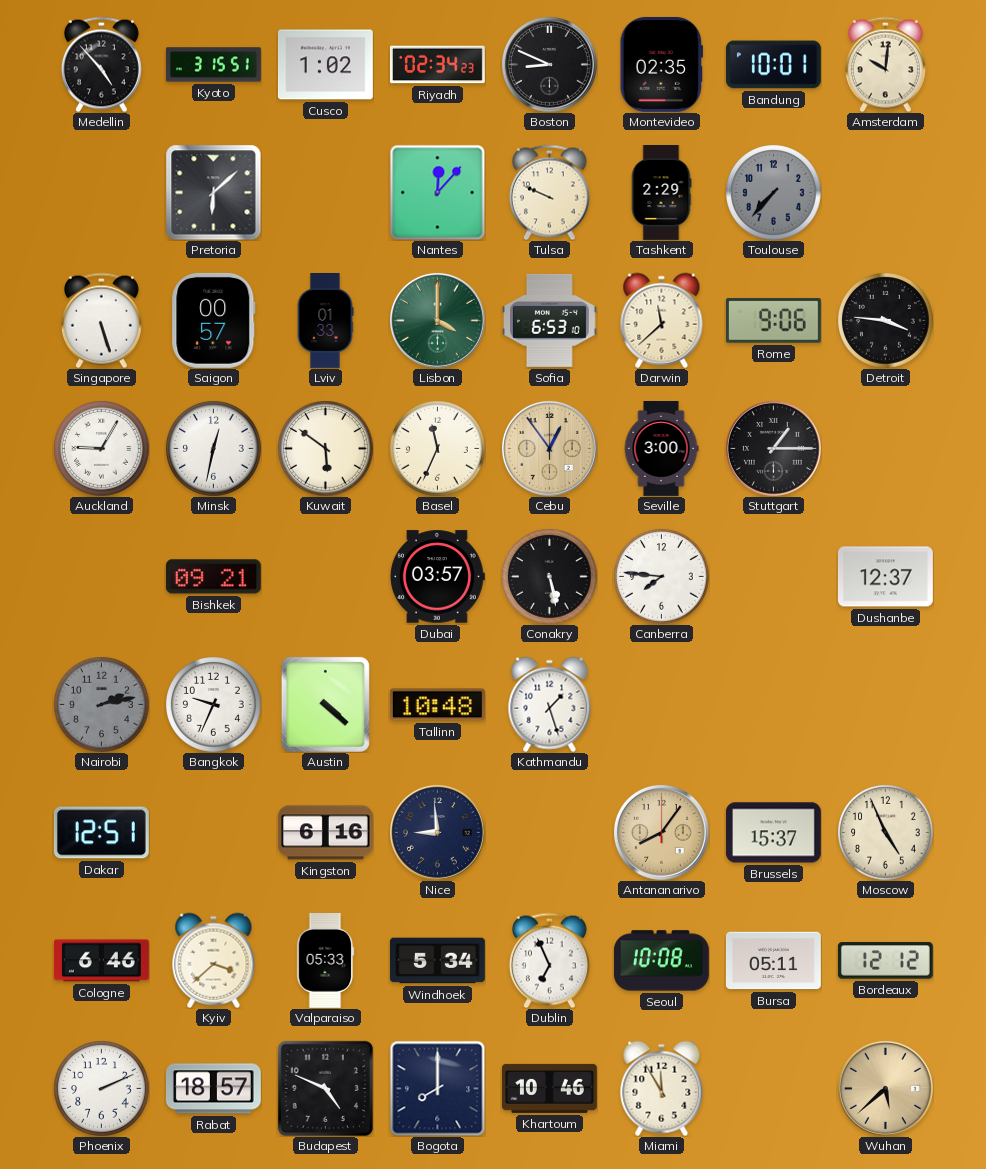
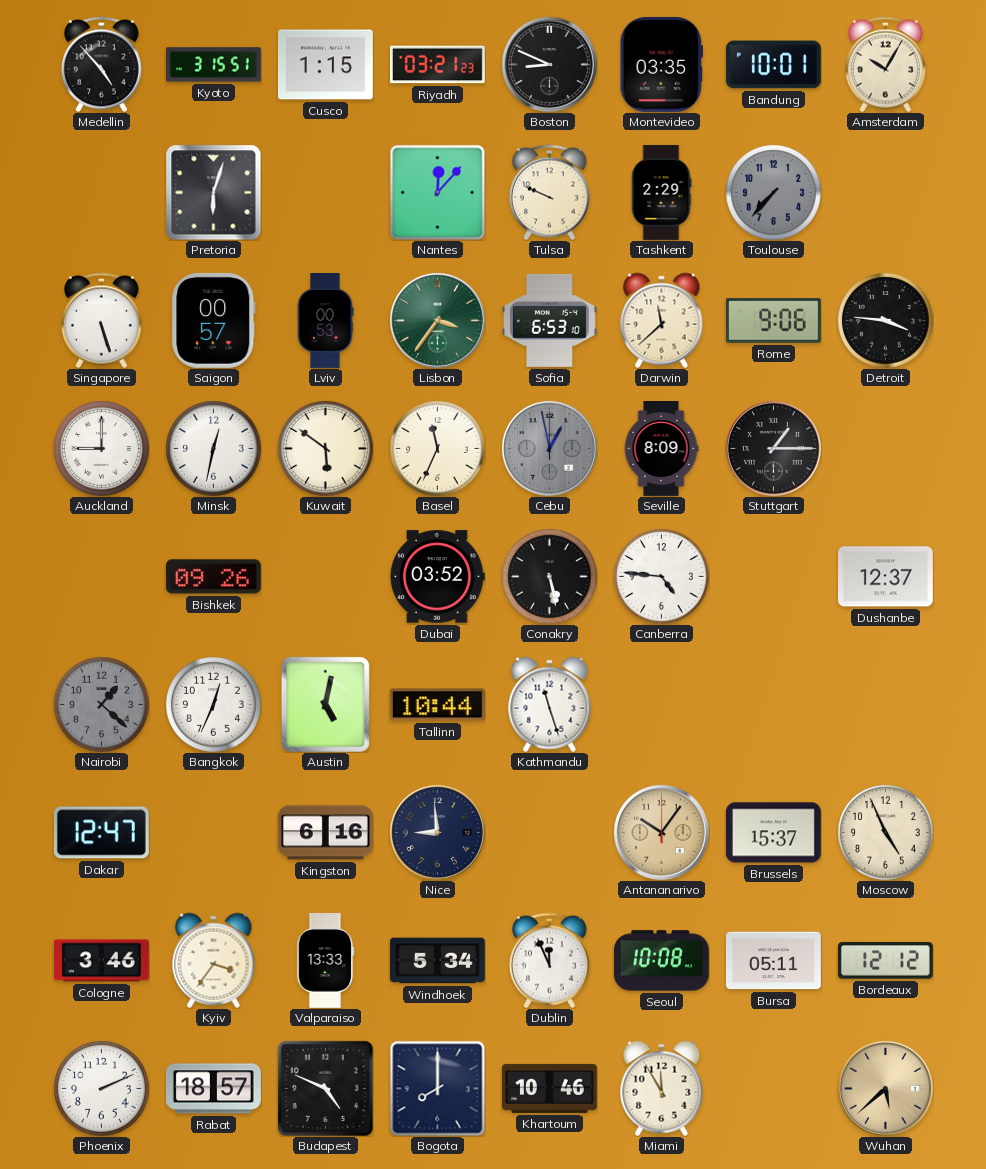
Cusco: 1:02 -> 1:15
Riyadh: 02:34 -> 03:21
Montevideo: 02:35 -> 03:35
Amsterdam: 10:01 -> 10:05
Pretoria: 6:08 -> 6:03
Lviv: 01:33 -> 00:53
Lisbon: 4:00 -> 3:36
Auckland: 9:05 -> 9:00
Cebu: 12:54 -> 12:58
Cebu dial: champagne -> grey
Seville: 3:00 -> 8:09
Bishkek: 09:21 -> 09:26
Dubai: 03:57 -> 03:52
Canberra: 7:46 -> 4:46
Nairobi: 2:13 -> 1:22
Bangkok: 9:34 -> 12:34
Austin: 4:22 -> 5:02
Tallinn: 10:48 -> 10:44
Kathmandu: 1:27 -> 11:27
Dakar: 12:51 -> 12:47
Antananarivo: 8:06 -> 10:06
Cologne: 6:46 -> 3:46
Kyiv: 3:38 -> 3:36
Valparaiso: 05:33 -> 13:33
Dublin: 6:56 -> 11:56
